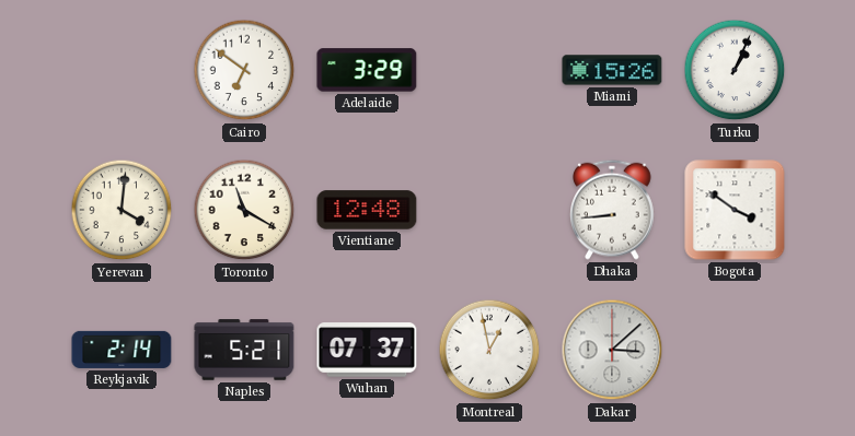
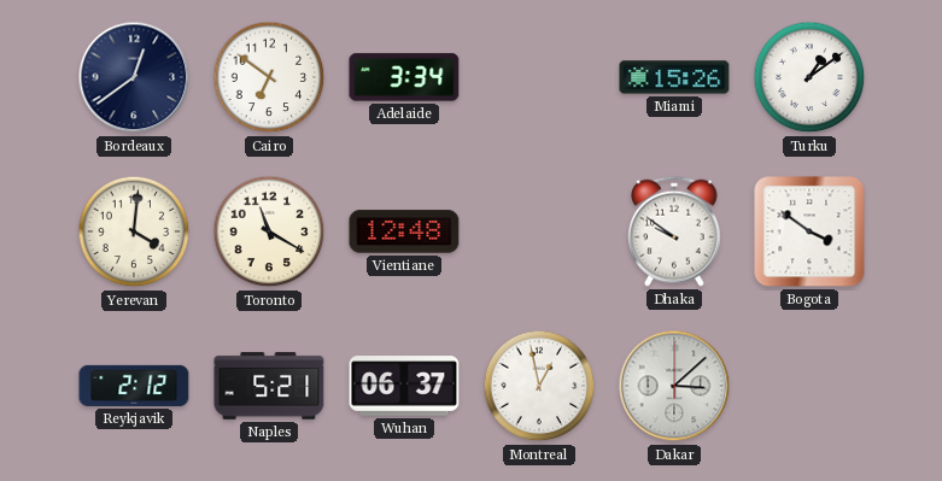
Bordeaux: none -> 12:39
Adelaide: 3:29 -> 3:34
Turku: 1:04 -> 1:09
Dhaka: 8:44 -> 9:51
Reykjavik: 2:14 -> 2:12
Wuhan: 07:37 -> 06:37
